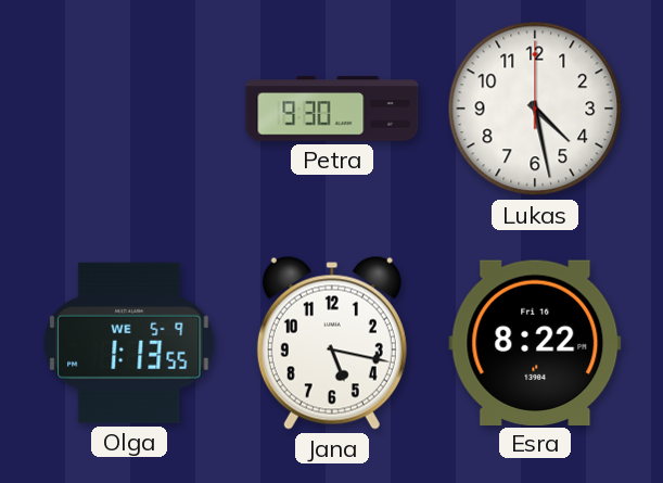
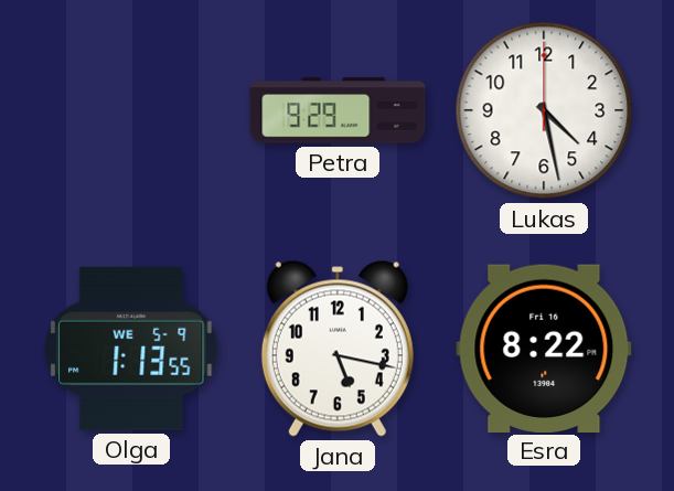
Petra: 9:30 -> 9:29
